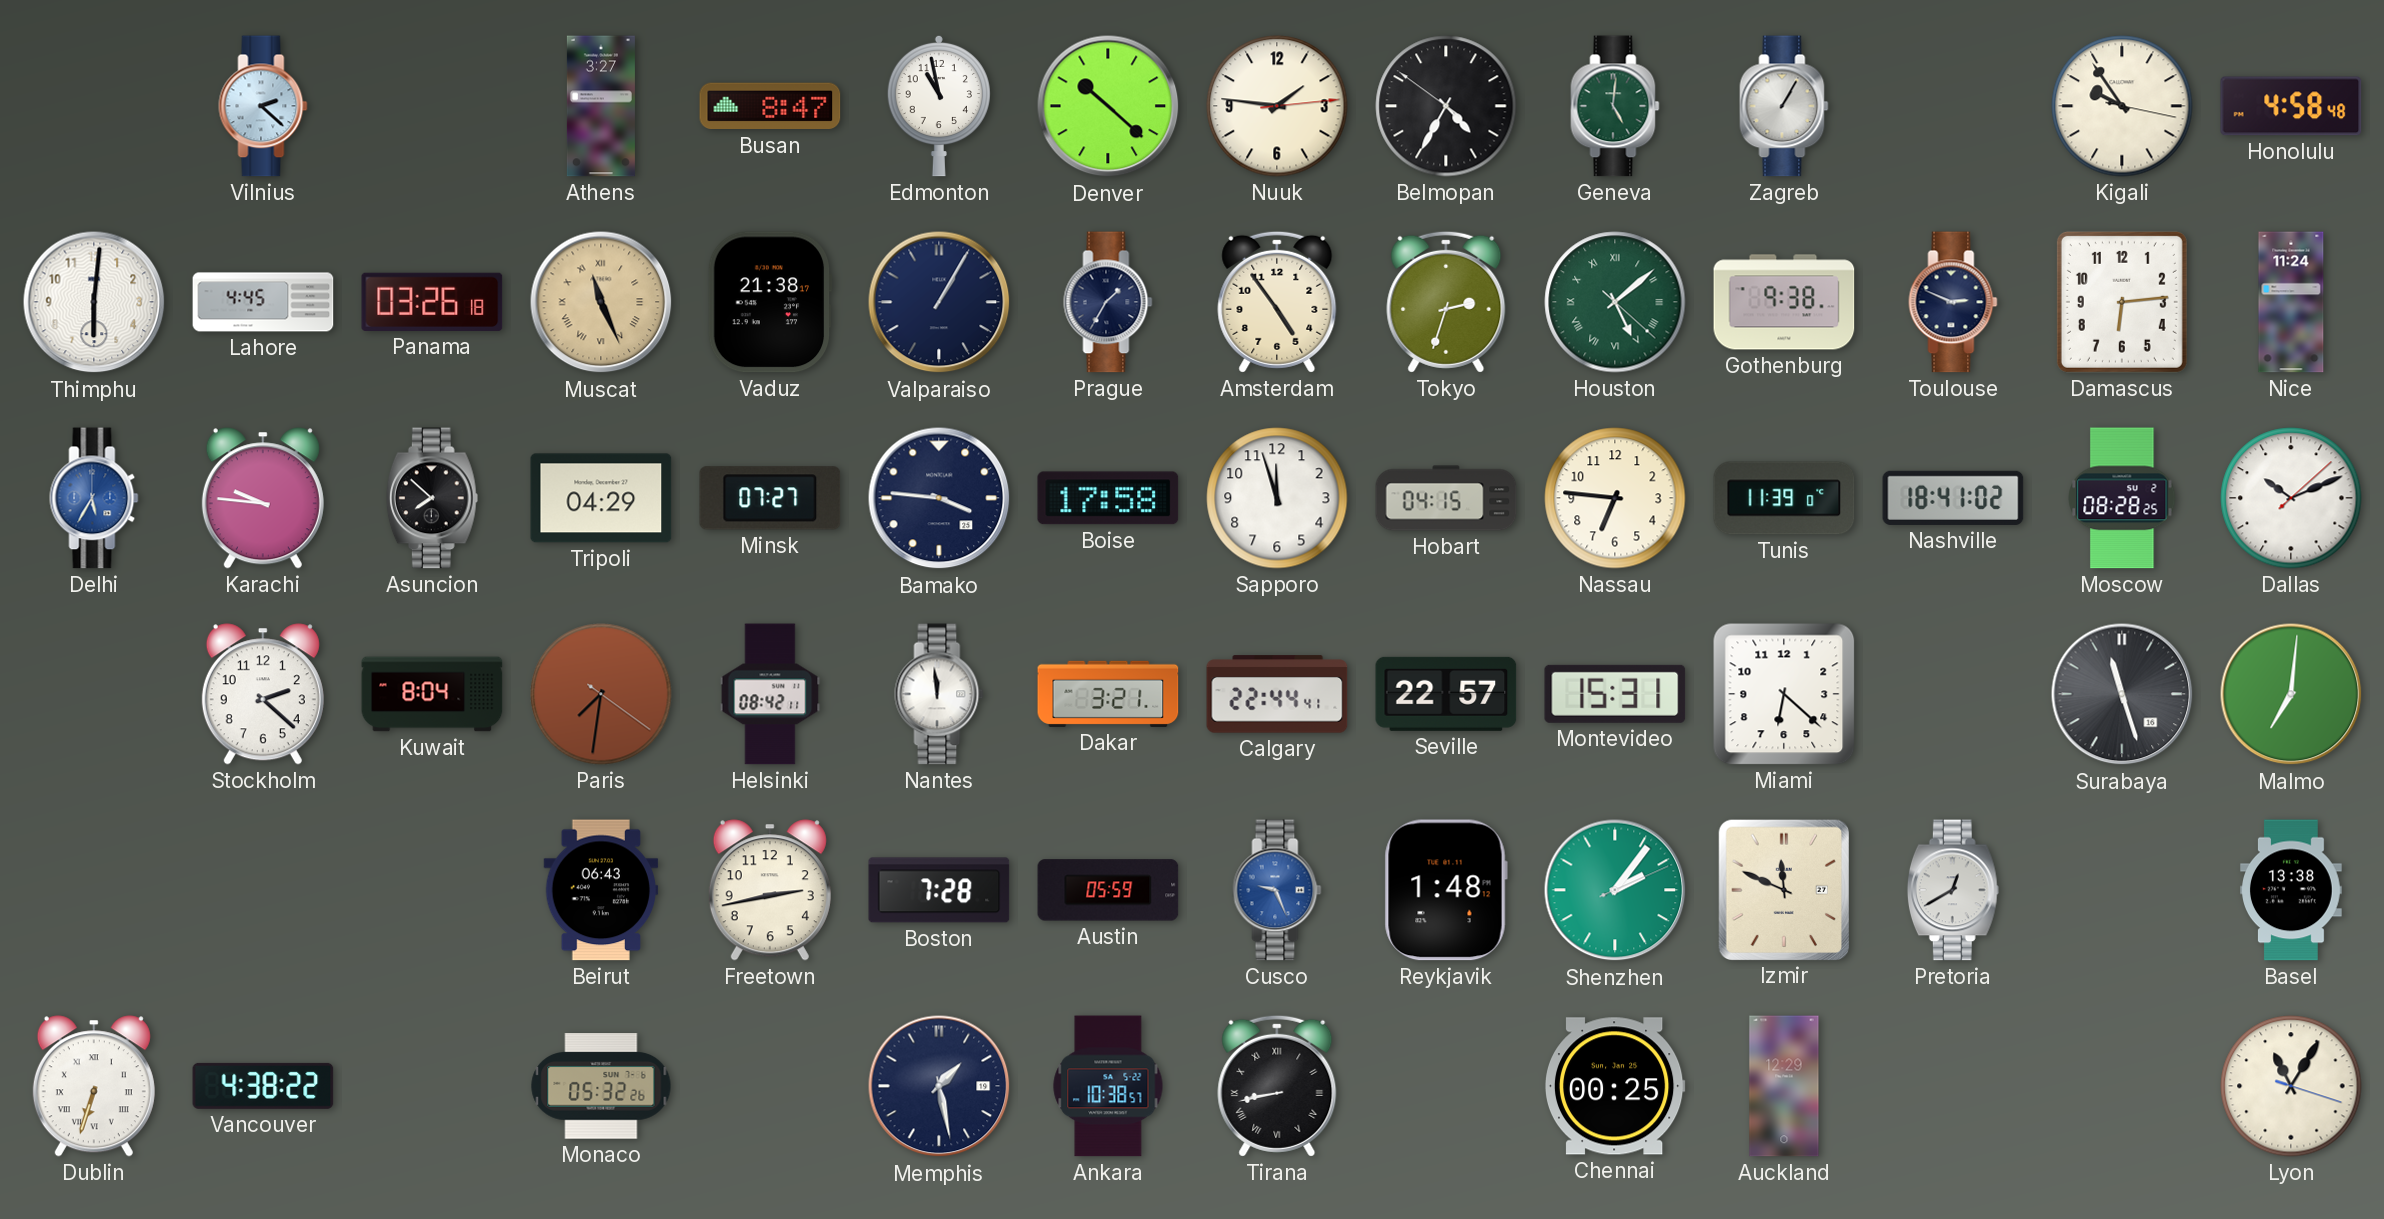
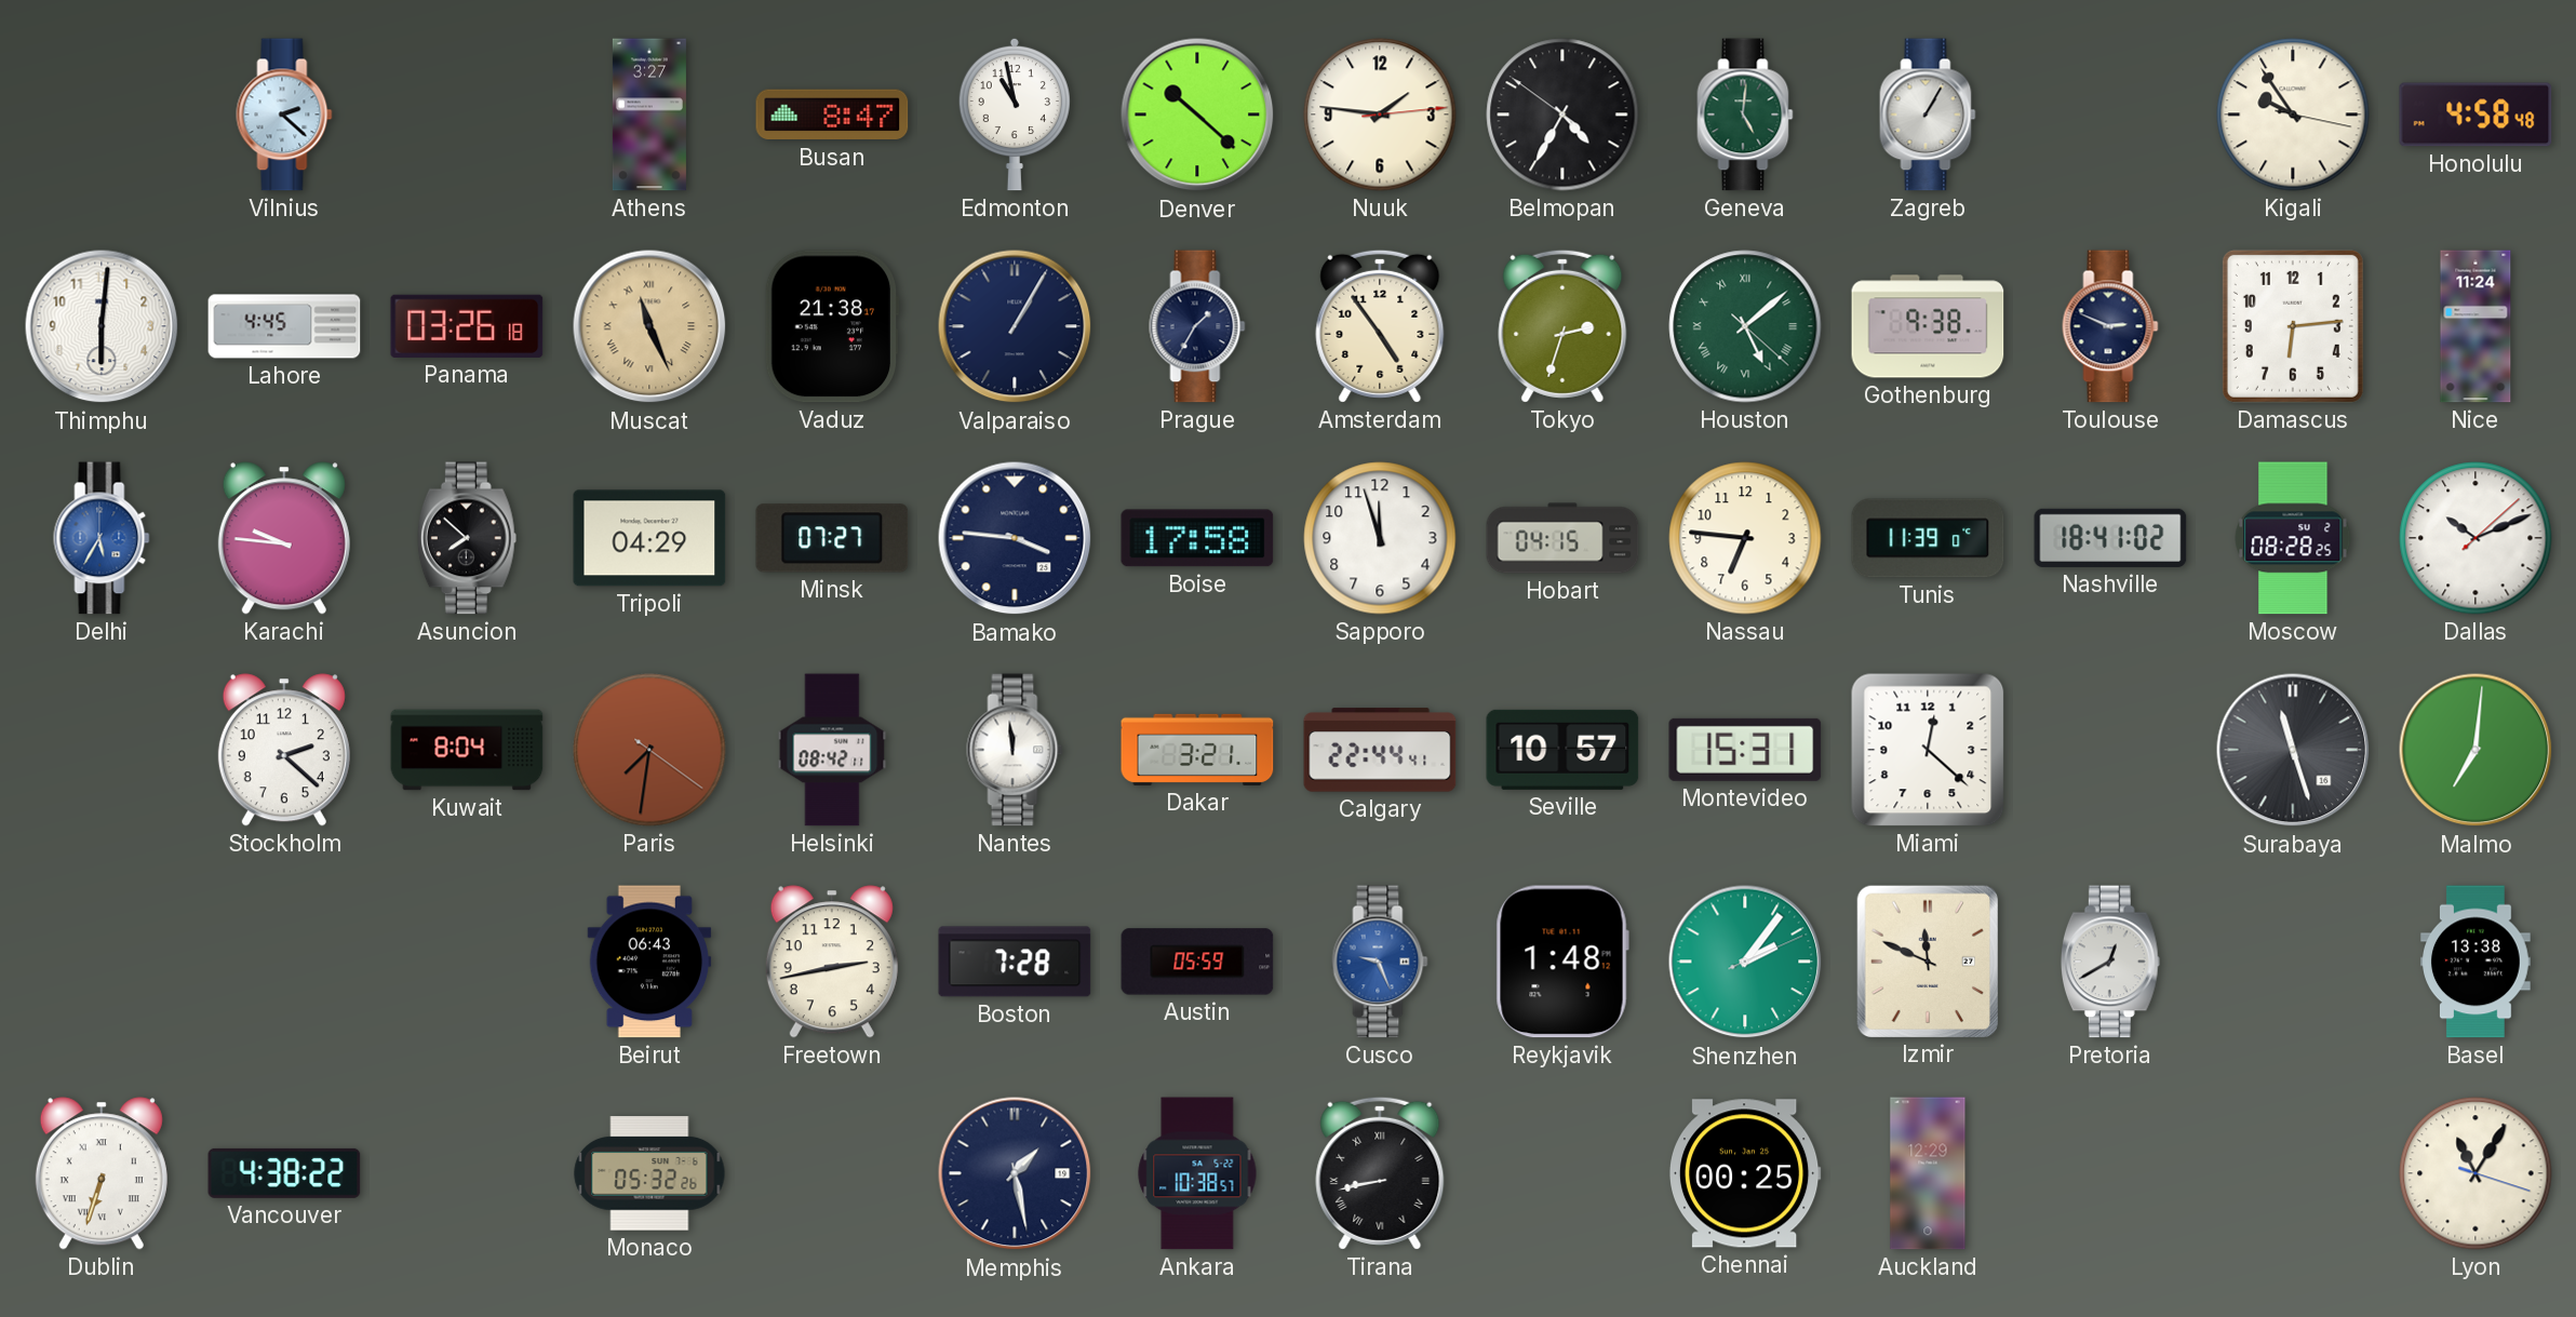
Seville: 22:57 -> 10:57
Miami: 6:22 -> 12:22
